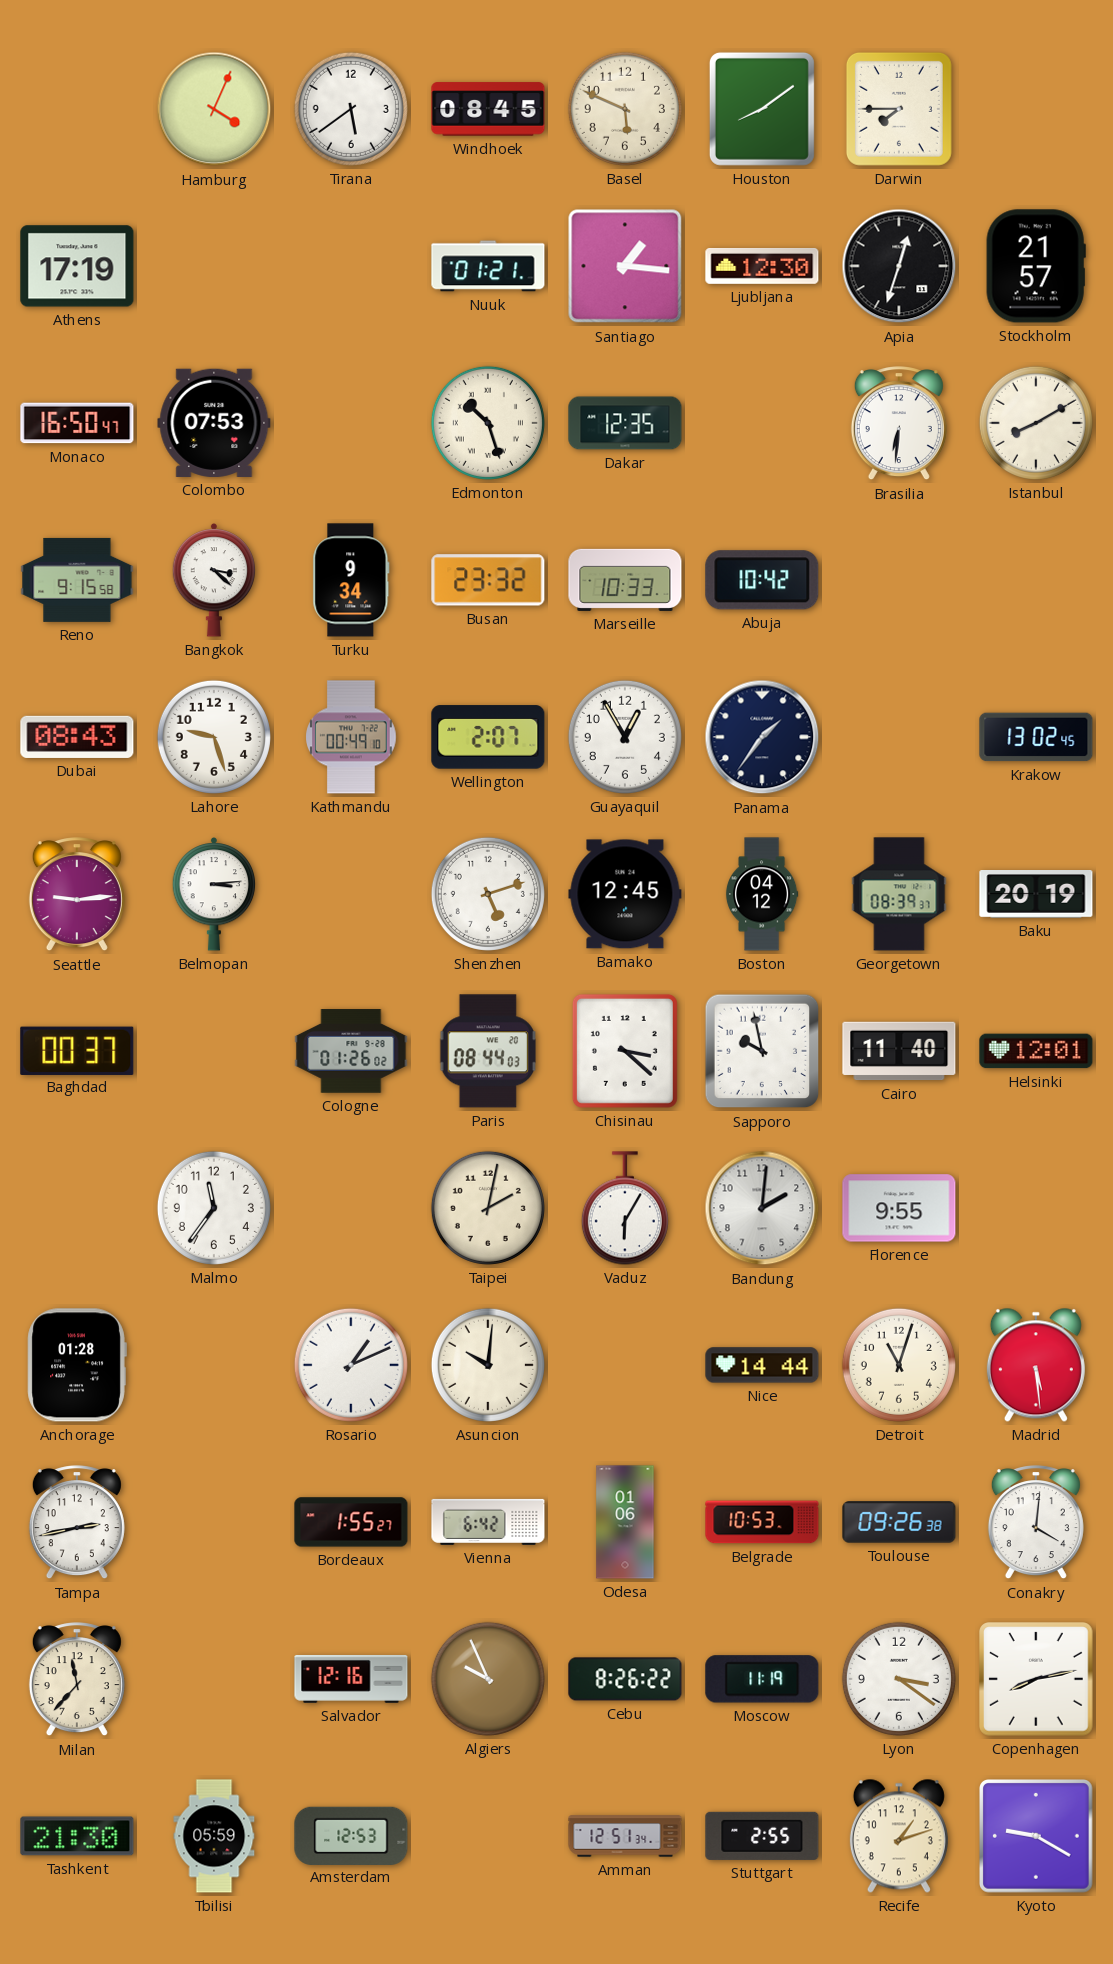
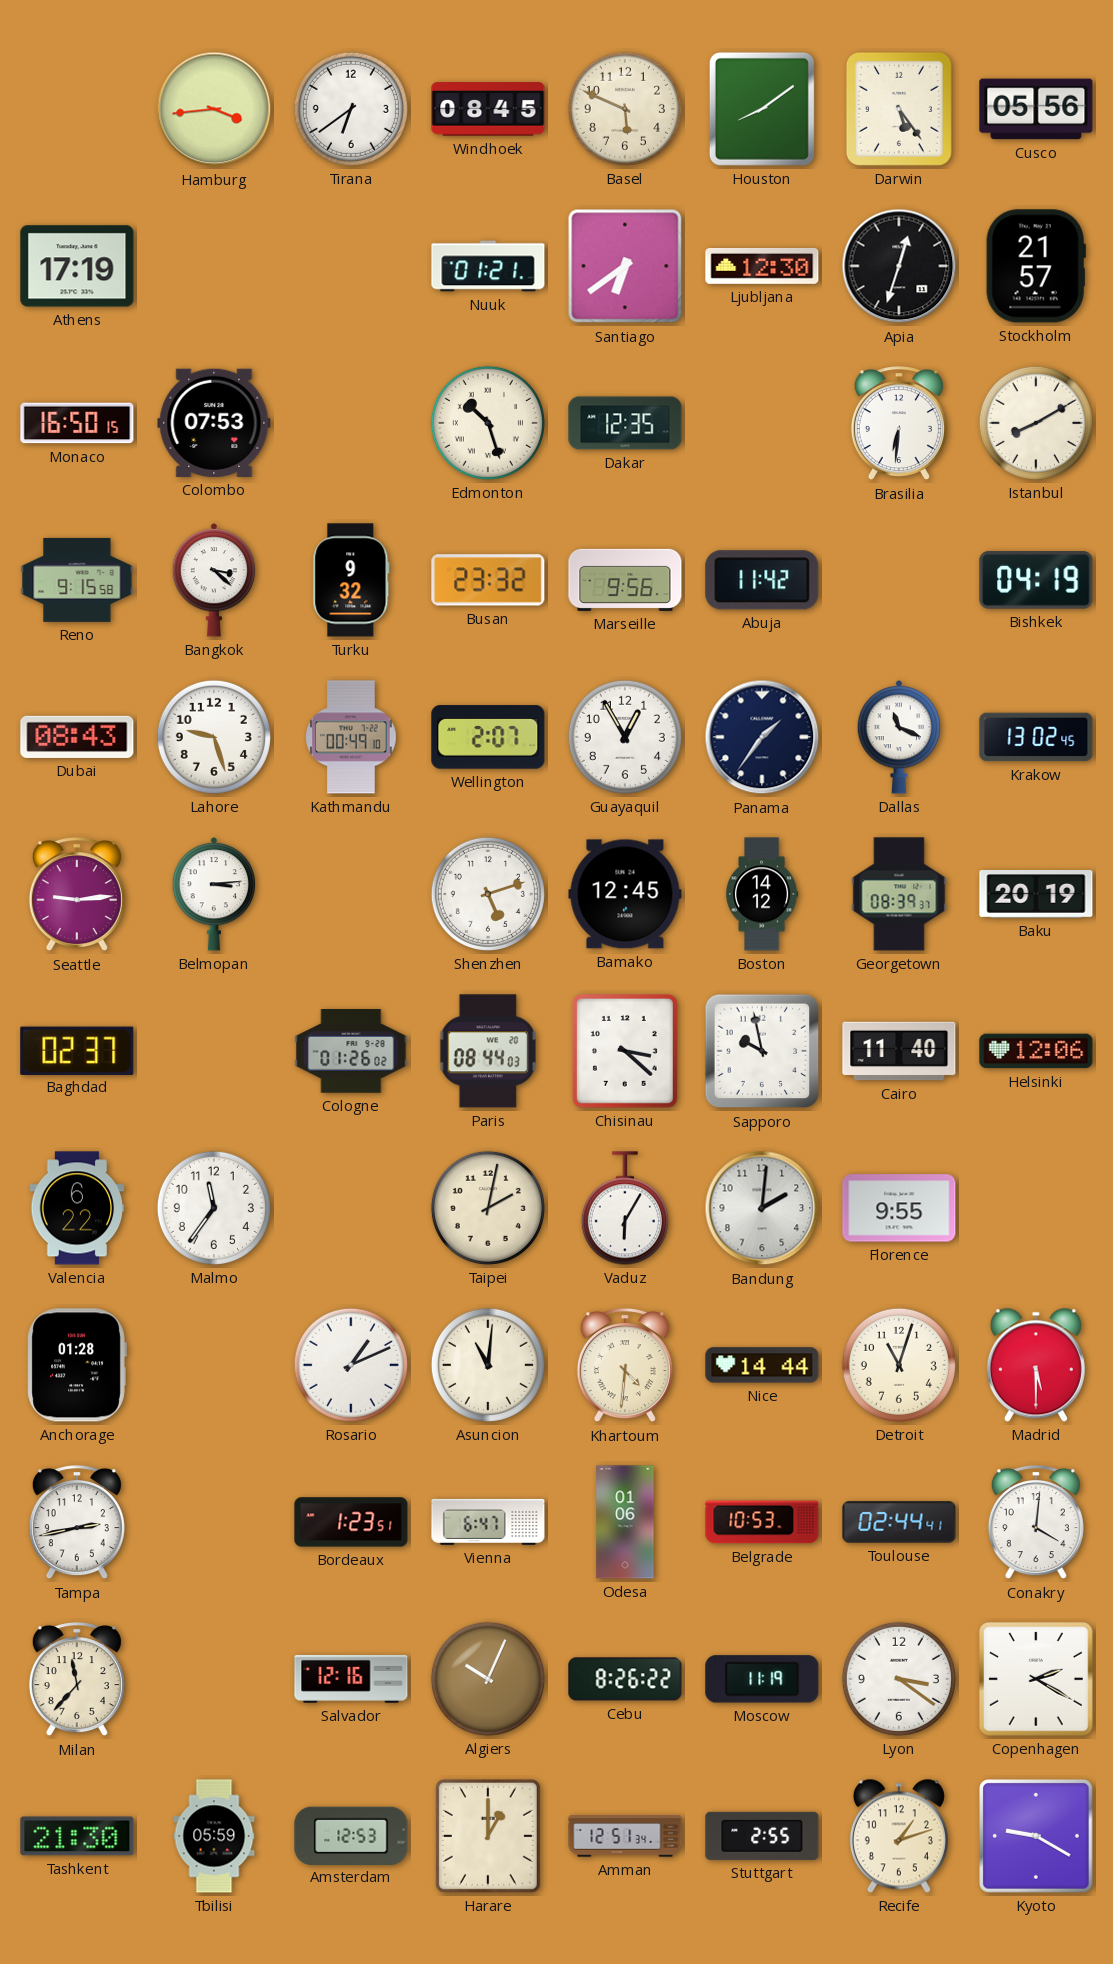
Hamburg: 4:04 -> 3:44
Tirana: 5:39 -> 6:39
Darwin: 7:45 -> 5:24
Cusco: none -> 05:56
Santiago: 1:16 -> 6:39
Monaco: 16:50:47 -> 16:50:15
Turku: 9:34 -> 9:32
Marseille: 10:33 -> 9:56
Abuja: 10:42 -> 11:42
Bishkek: none -> 04:19
Dallas: none -> 11:19
Boston: 04:12 -> 14:12
Baghdad: 00:37 -> 02:37
Helsinki: 12:01 -> 12:06
Valencia: none -> 6:22
Asuncion: 10:01 -> 11:01
Khartoum: none -> 4:31
Madrid: 5:29 -> 5:30
Bordeaux: 1:55 -> 1:23
Vienna: 6:42 -> 6:47
Toulouse: 09:26 -> 02:44
Algiers: 9:56 -> 10:04
Copenhagen: 8:13 -> 2:20
Harare: none -> 1:00
